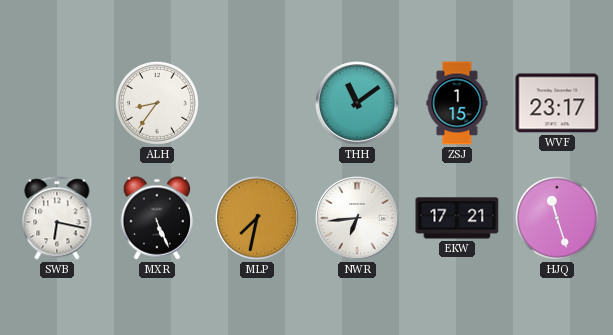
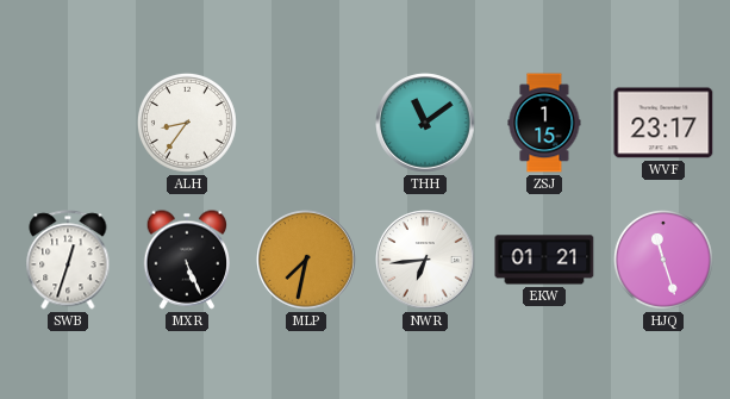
SWB: 6:17 -> 12:33
EKW: 17:21 -> 01:21
